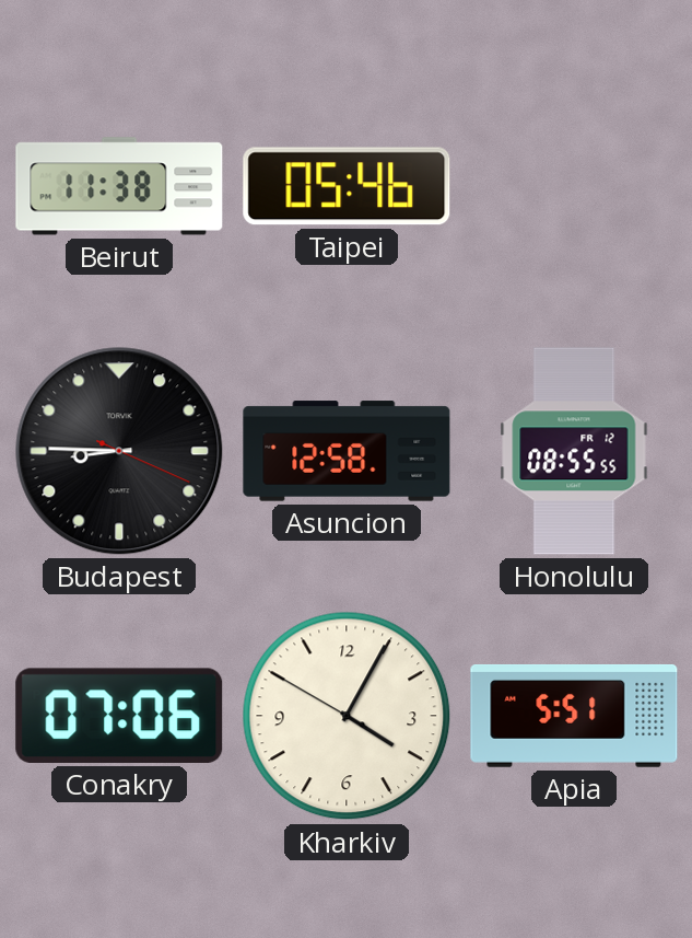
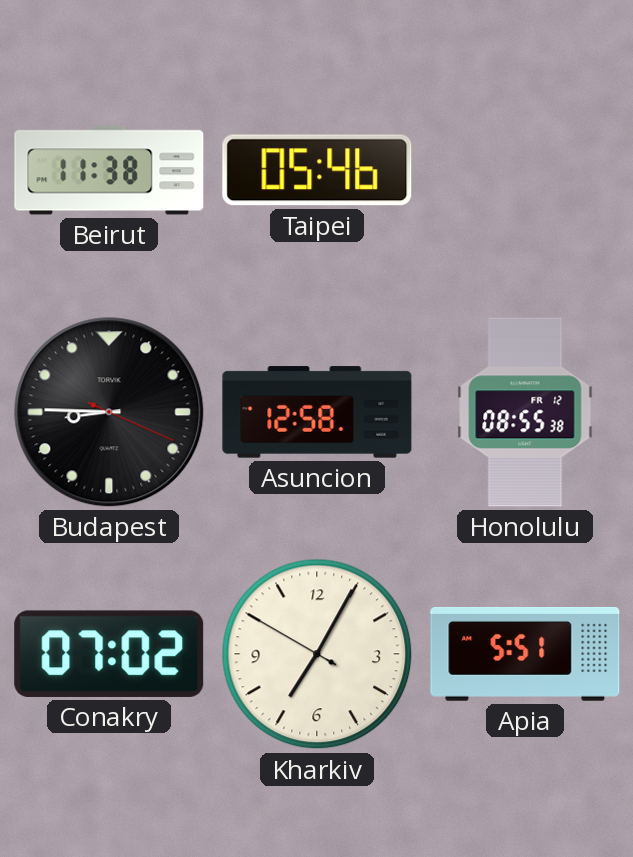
Honolulu: 08:55:55 -> 08:55:38
Conakry: 07:06 -> 07:02
Kharkiv: 4:04 -> 7:04
